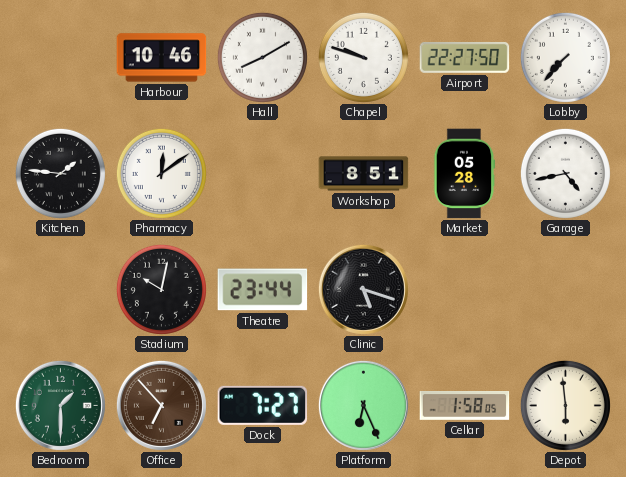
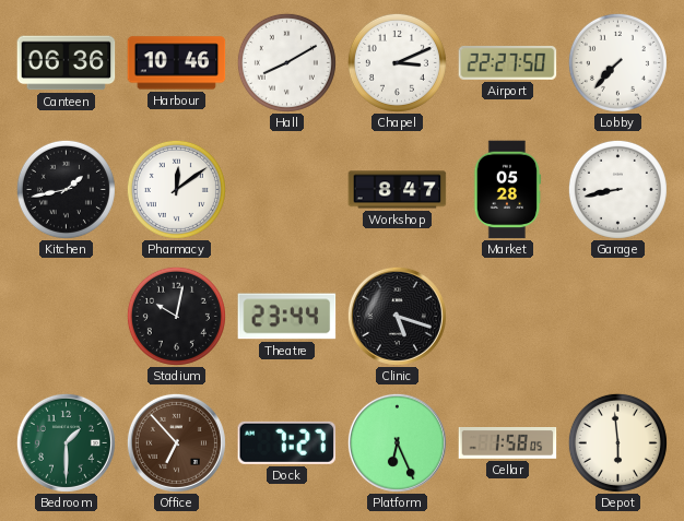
Canteen: none -> 06:36
Chapel: 9:48 -> 3:11
Kitchen: 1:46 -> 1:43
Workshop: 8:51 -> 8:47
Garage: 4:43 -> 8:43
